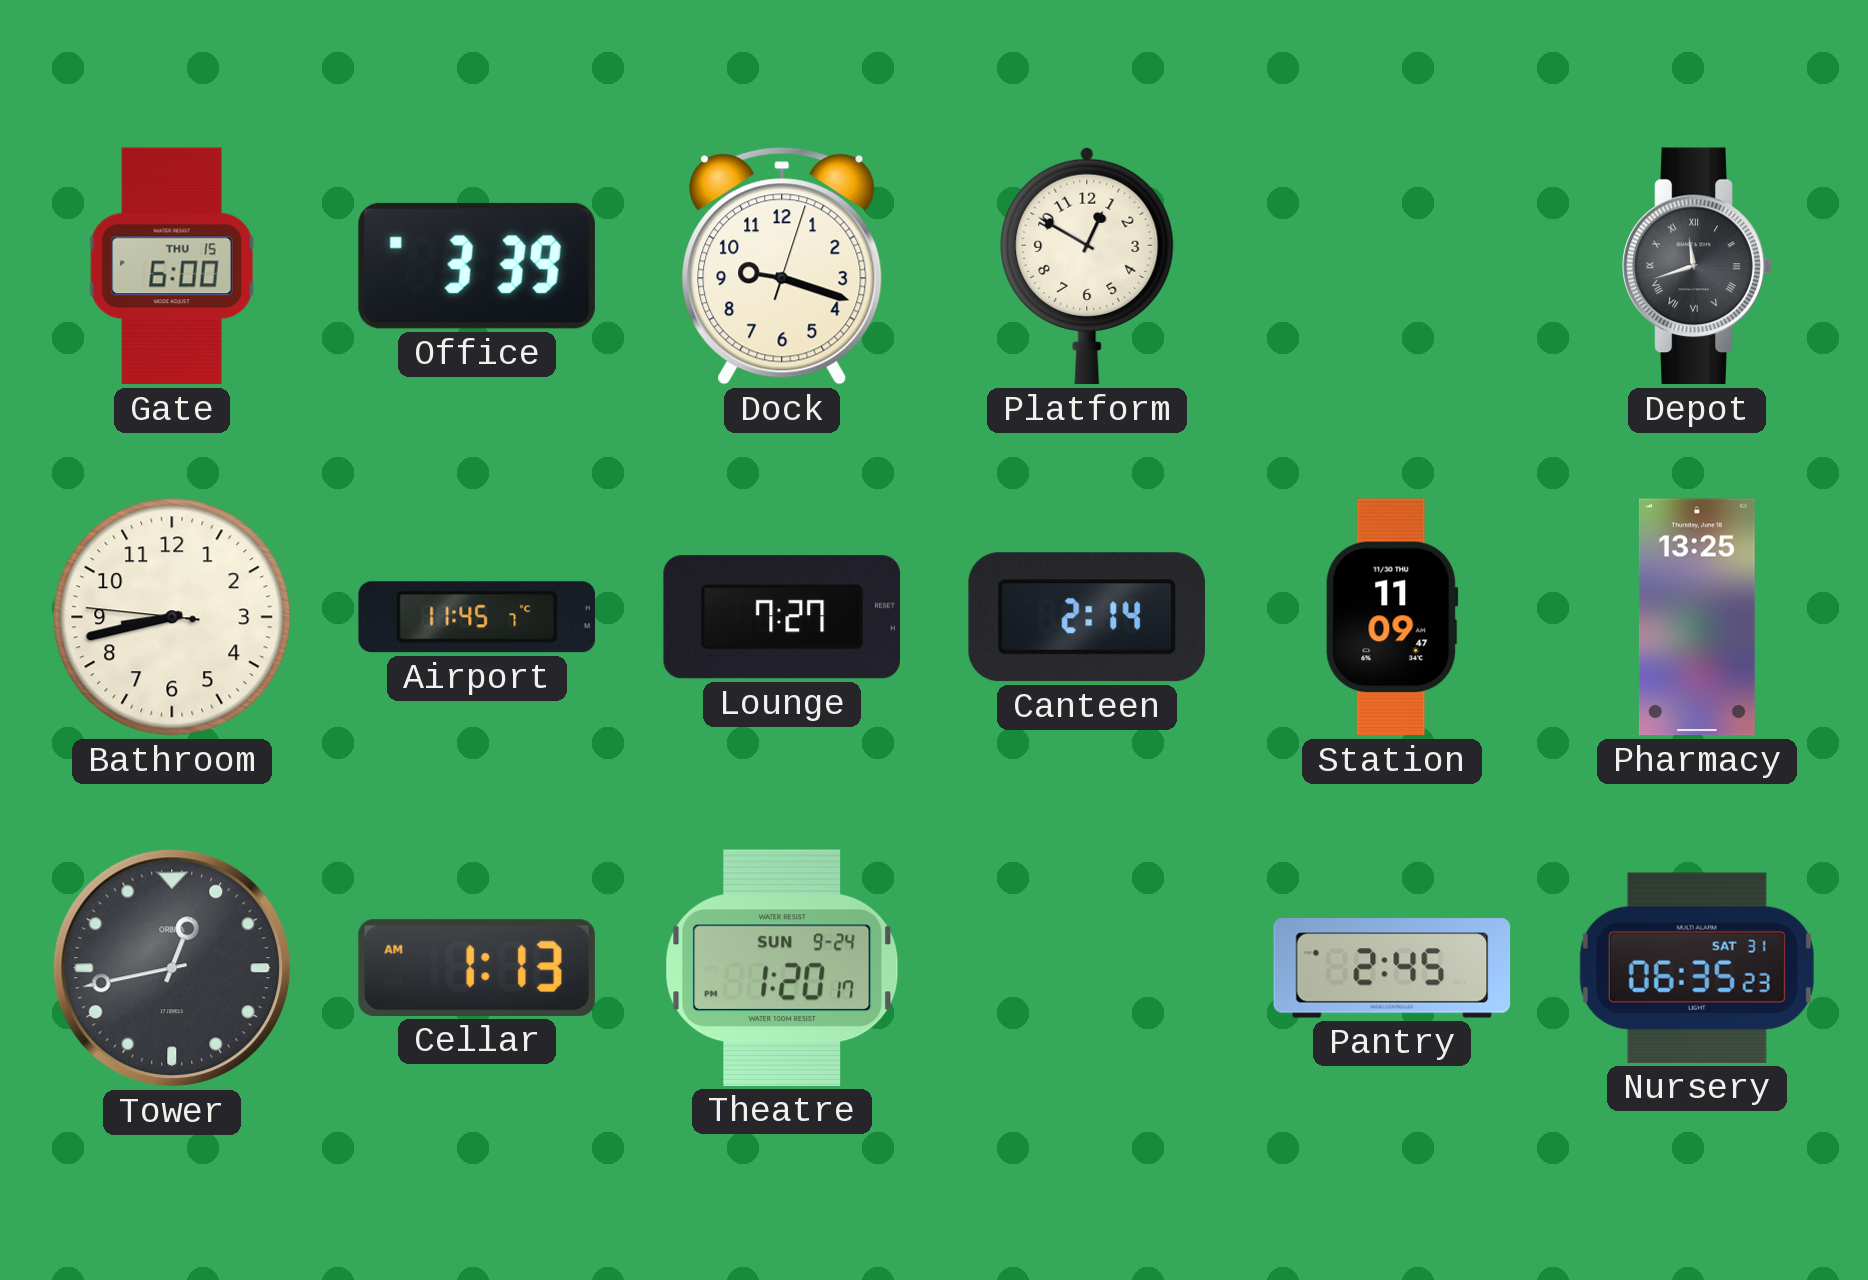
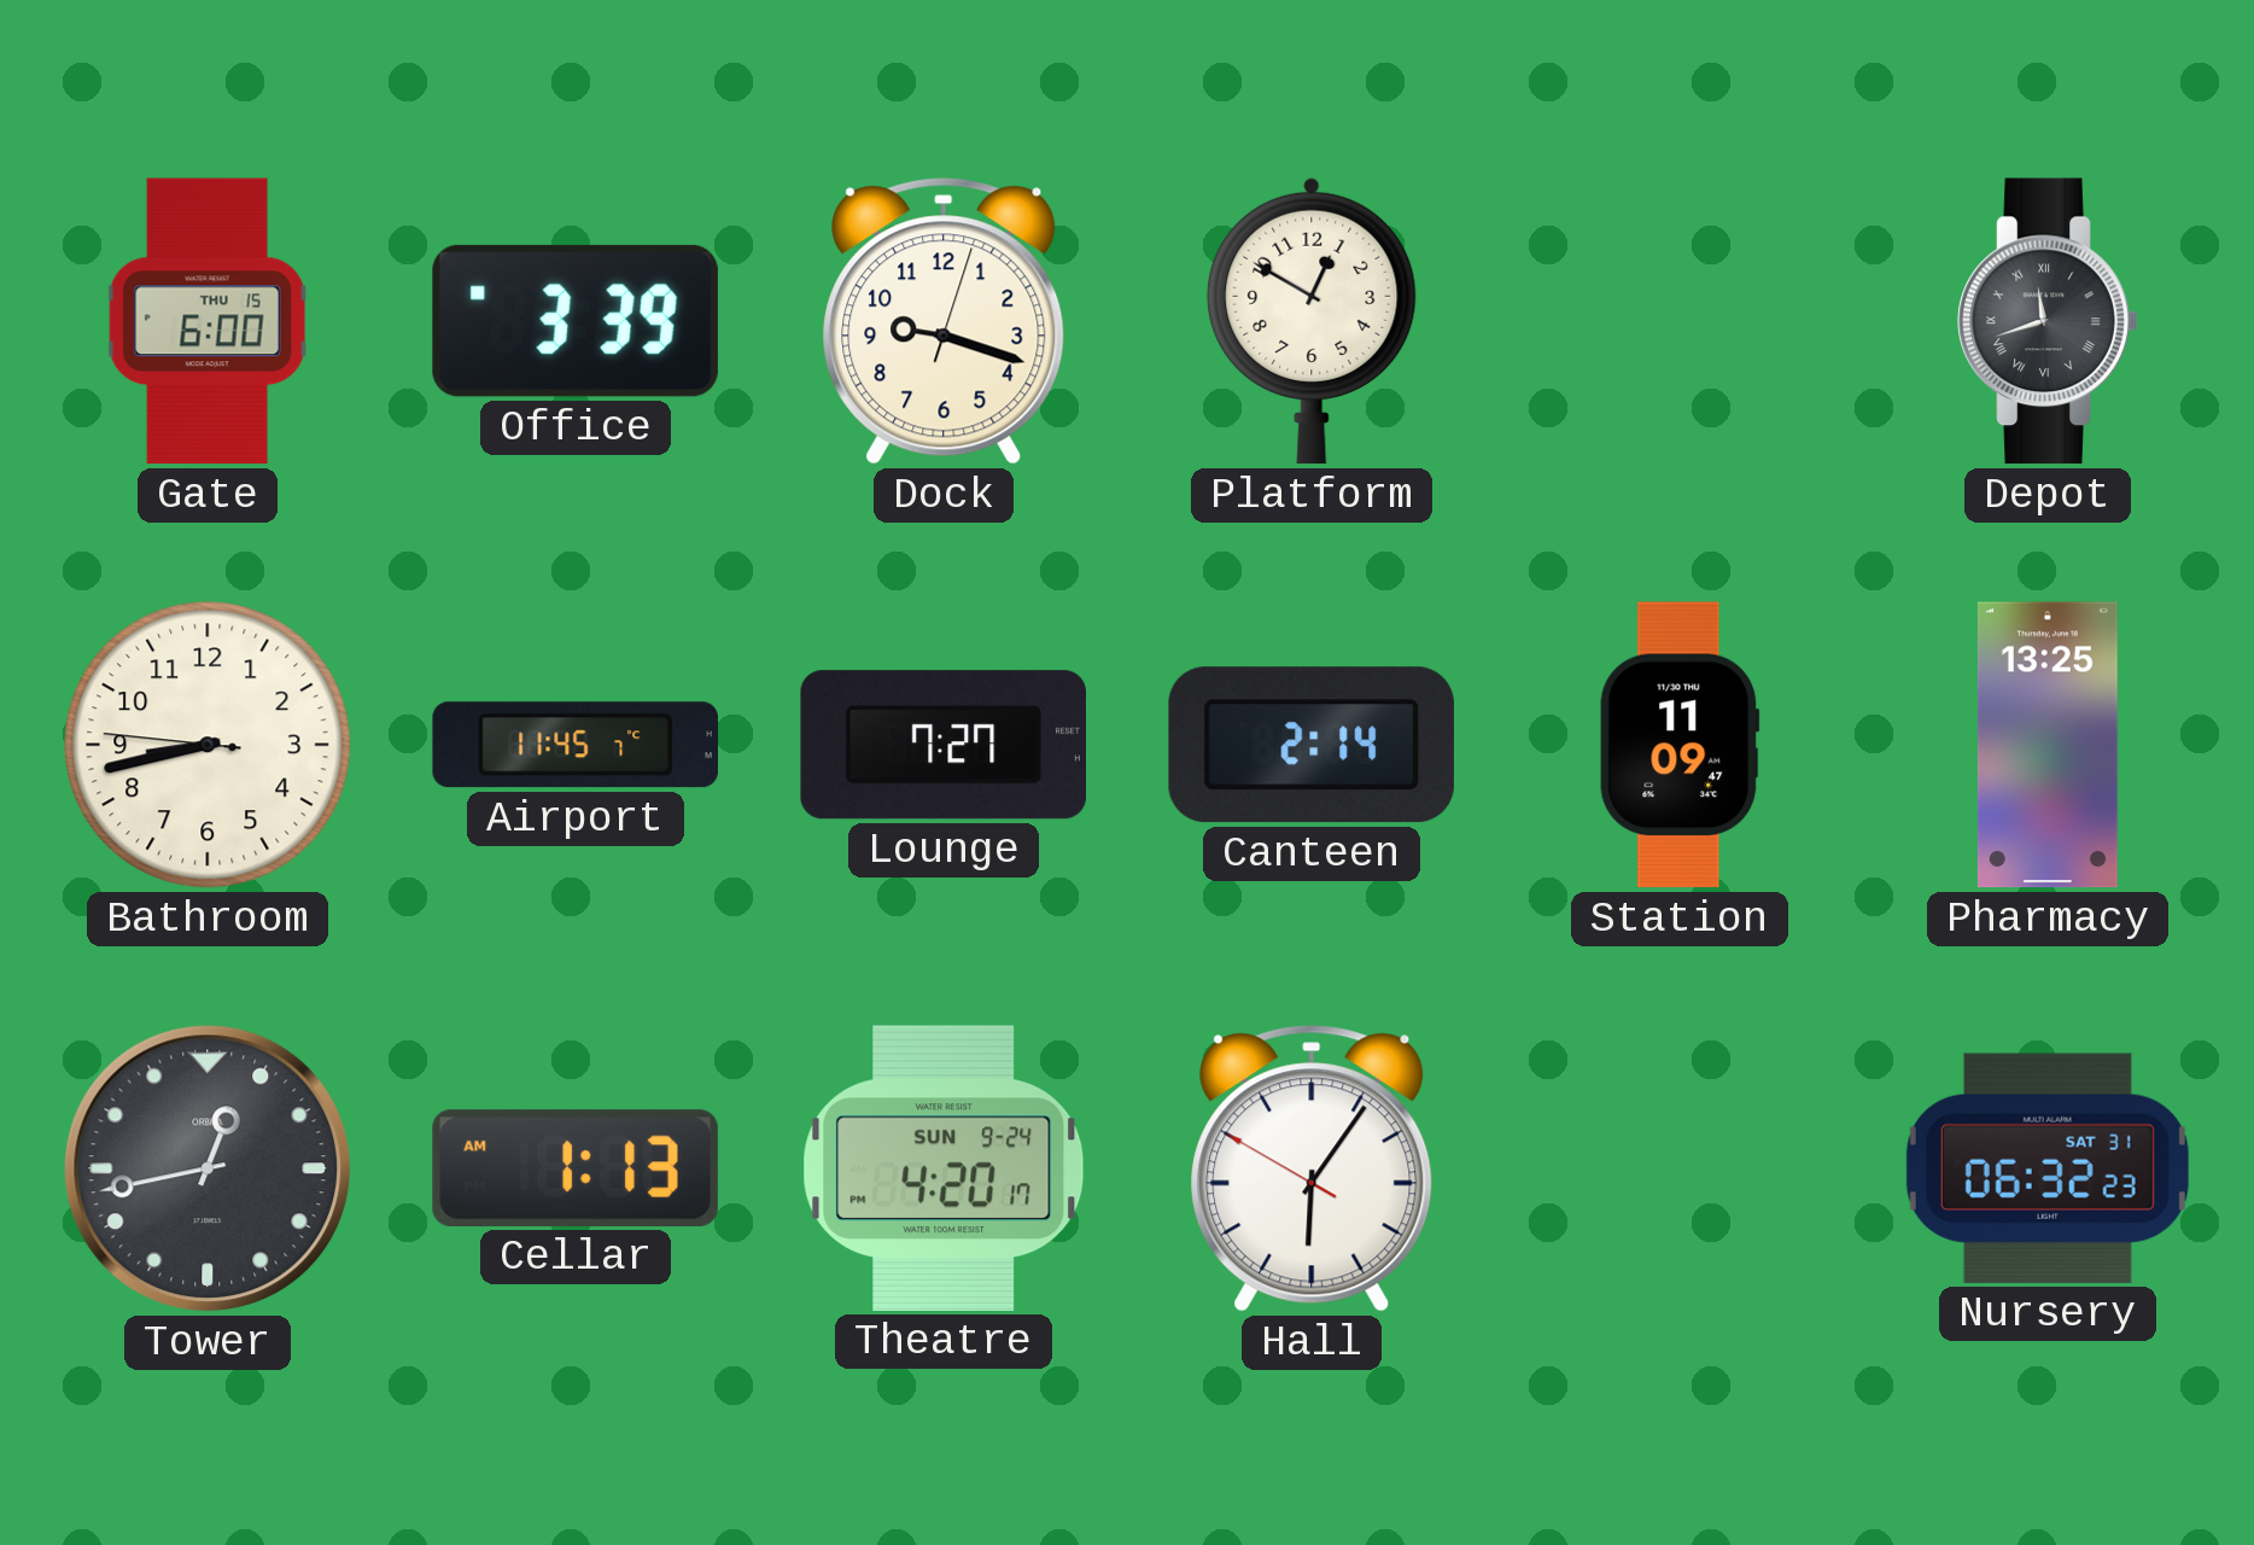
Theatre: 1:20 -> 4:20
Hall: none -> 6:05
Pantry: 2:45 -> none
Nursery: 06:35 -> 06:32
